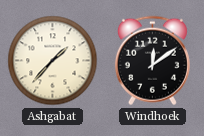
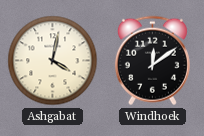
Ashgabat: 1:37 -> 4:02
